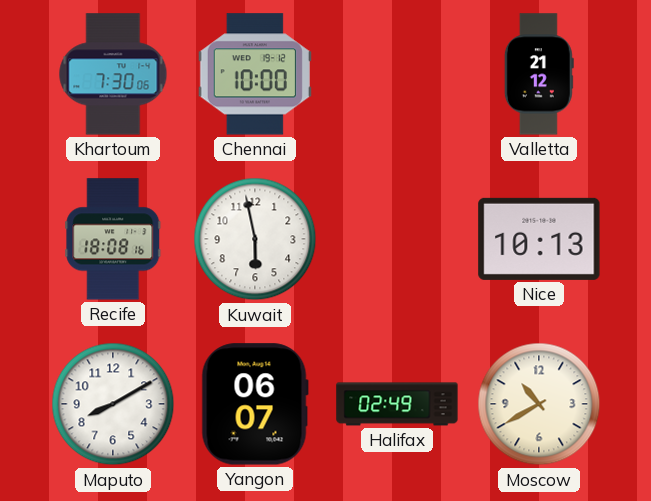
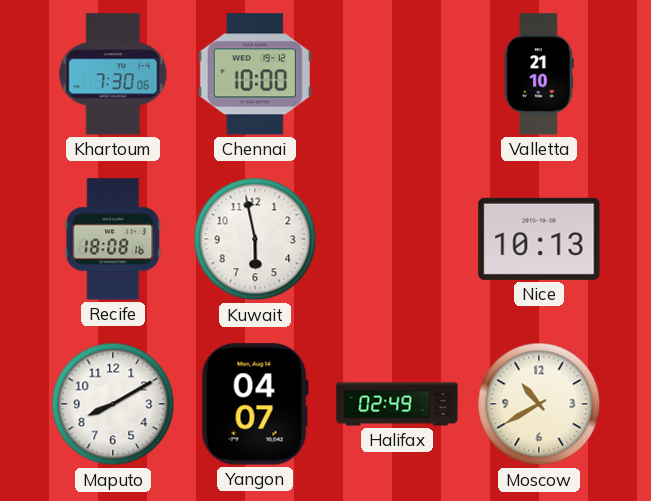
Valletta: 21:12 -> 21:10
Yangon: 06:07 -> 04:07
